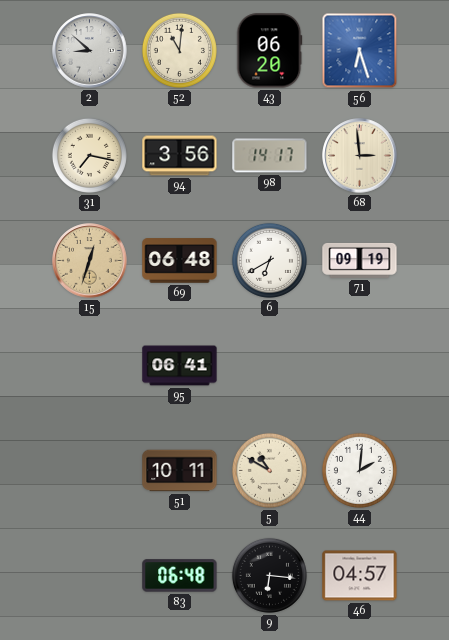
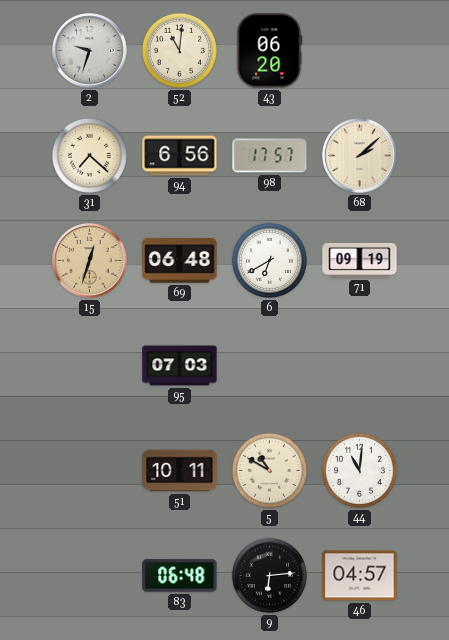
2: 8:52 -> 9:33
56: 6:27 -> none
31: 7:17 -> 7:22
94: 3:56 -> 6:56
98: 14:17 -> 17:57
68: 2:59 -> 2:08
95: 06:41 -> 07:03
44: 2:01 -> 11:01
9: 6:16 -> 6:14
